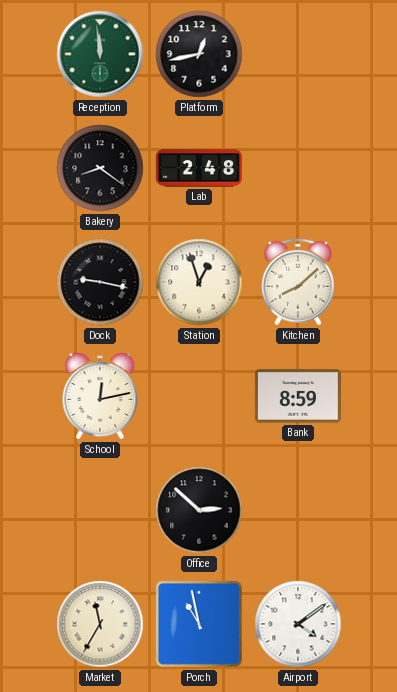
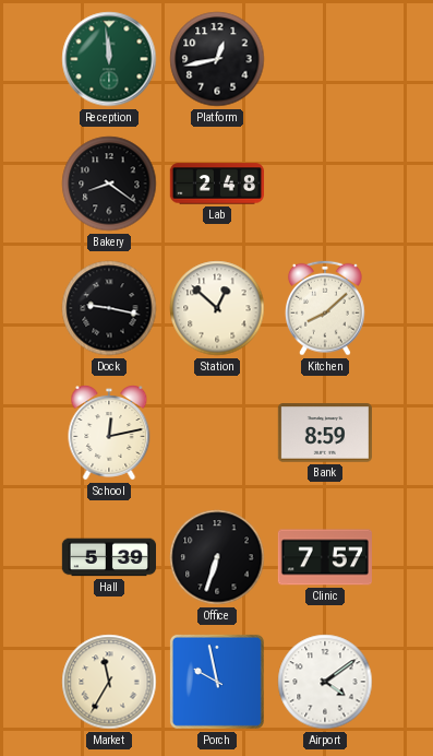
Station: 12:57 -> 12:52
Hall: none -> 5:39
Office: 2:52 -> 6:33
Clinic: none -> 7:57
Porch: 10:58 -> 9:58
